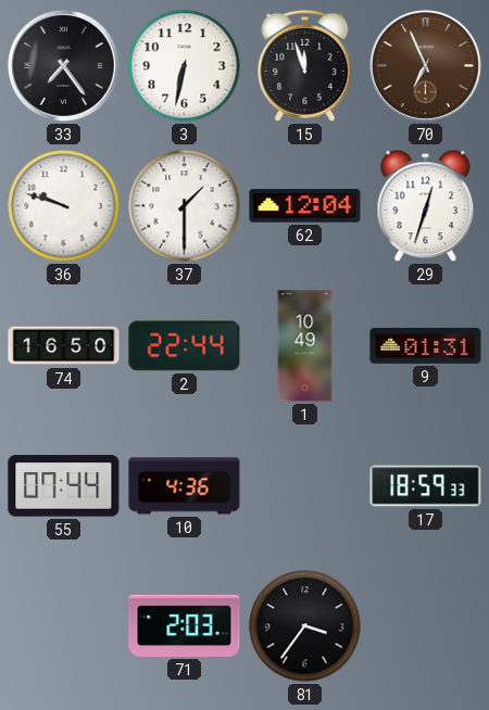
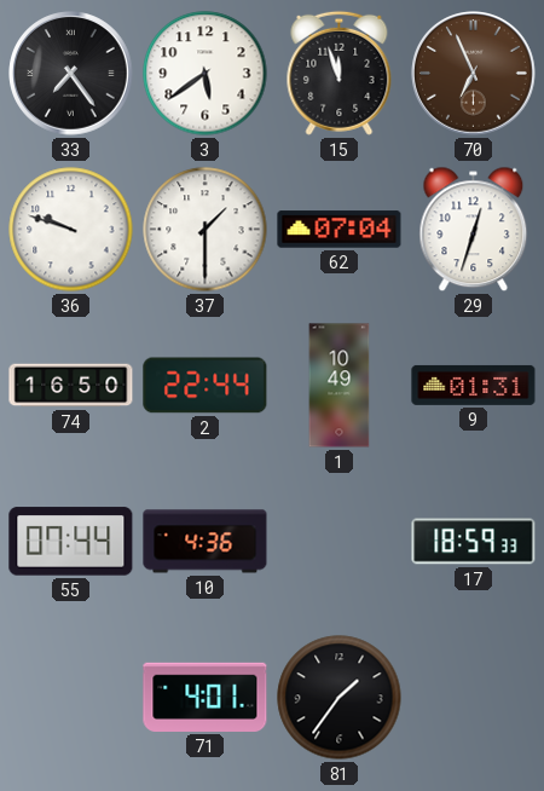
3: 6:32 -> 5:39
62: 12:04 -> 07:04
71: 2:03 -> 4:01
81: 3:36 -> 1:36
